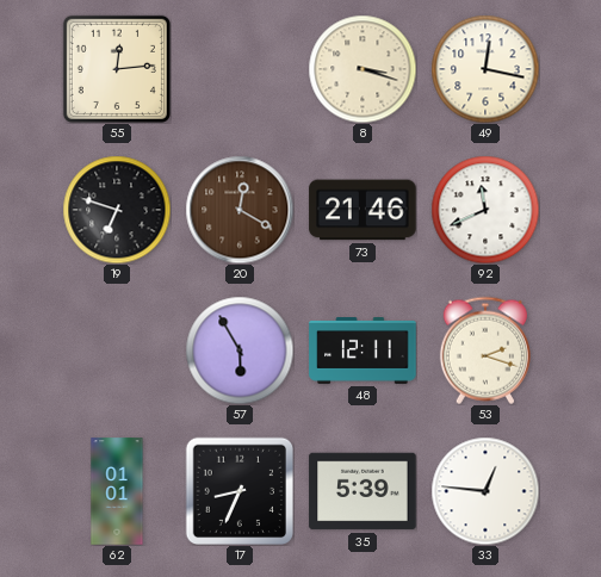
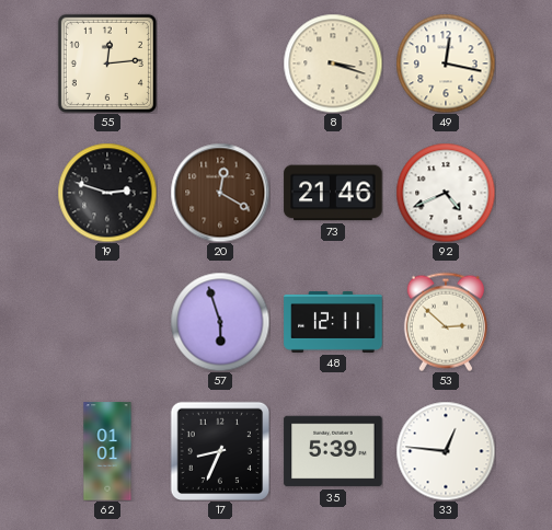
19: 6:48 -> 2:48
92: 11:41 -> 4:41
57: 5:55 -> 5:57
53: 2:18 -> 2:52
